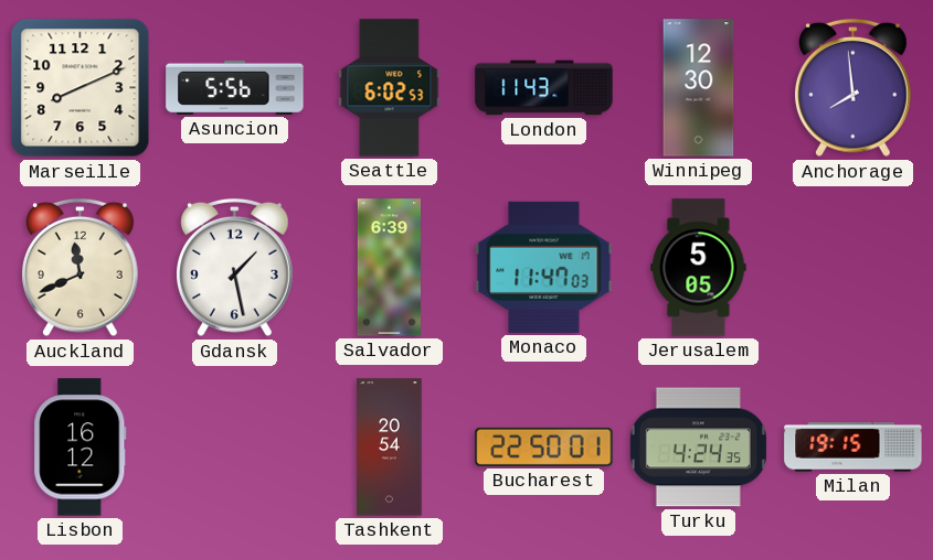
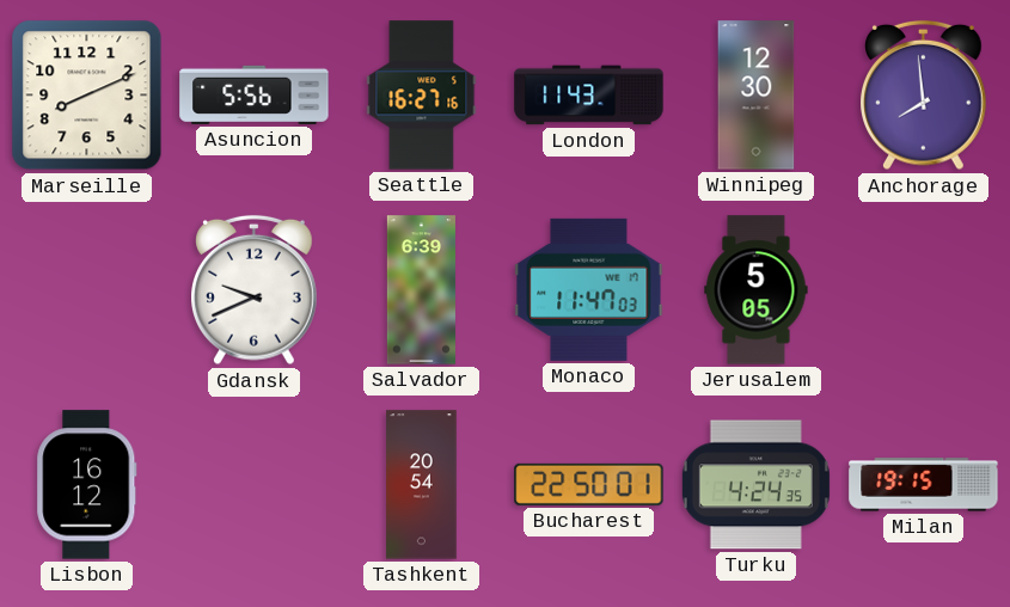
Seattle: 6:02 -> 16:27
Auckland: 11:41 -> none
Gdansk: 1:28 -> 9:41
